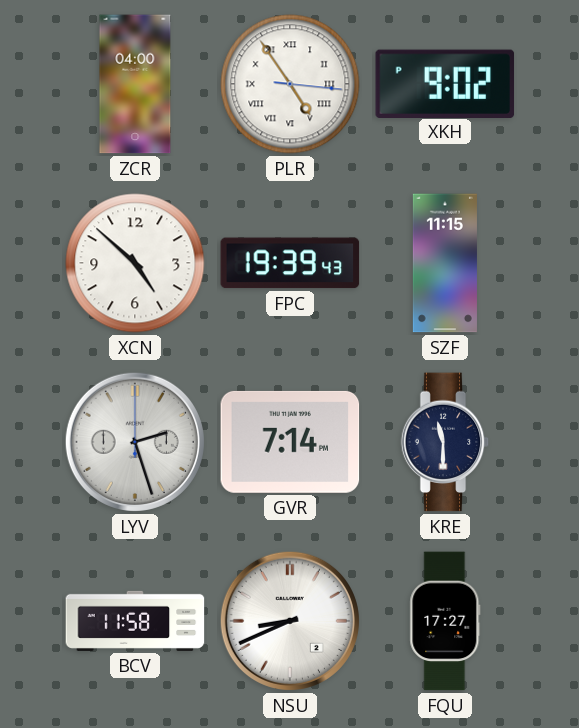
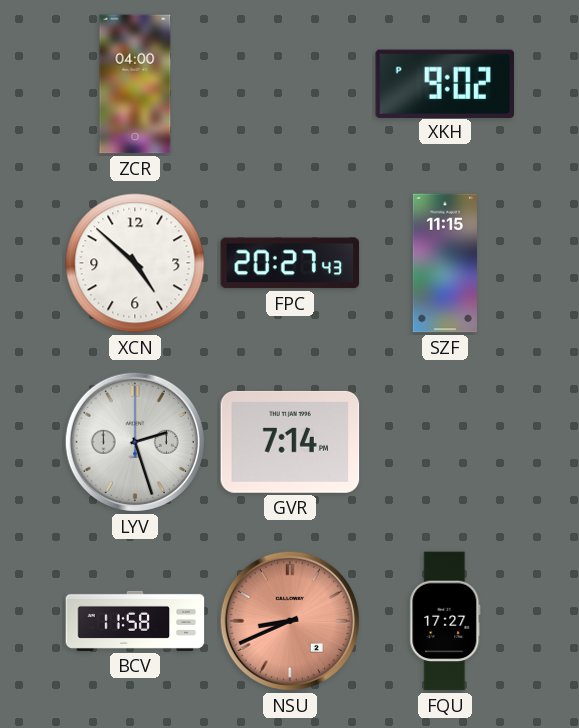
PLR: 4:54 -> none
FPC: 19:39 -> 20:27
KRE: 11:30 -> none
NSU dial: white -> salmon
